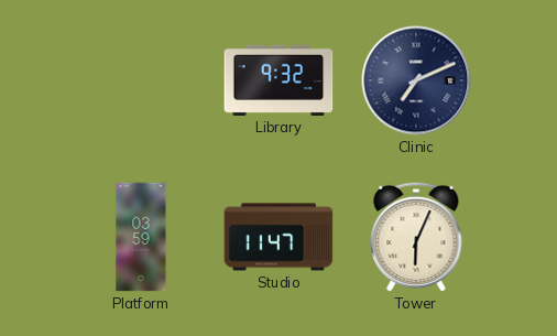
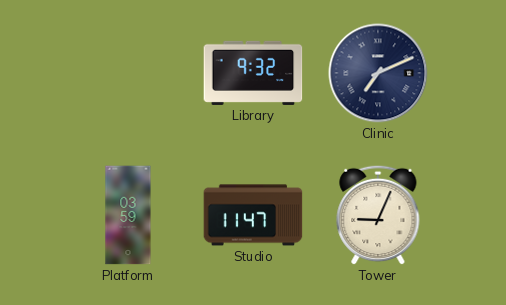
Tower: 6:04 -> 9:04
